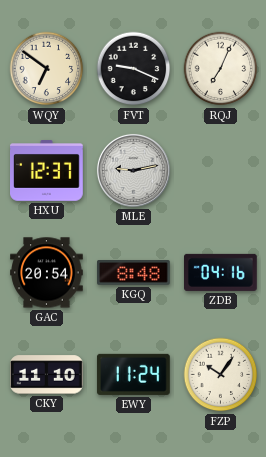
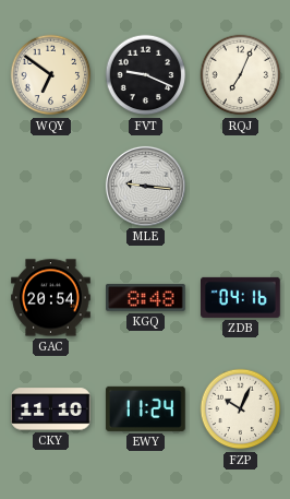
HXU: 12:37 -> none
MLE: 9:13 -> 9:16
FZP: 10:06 -> 10:04
